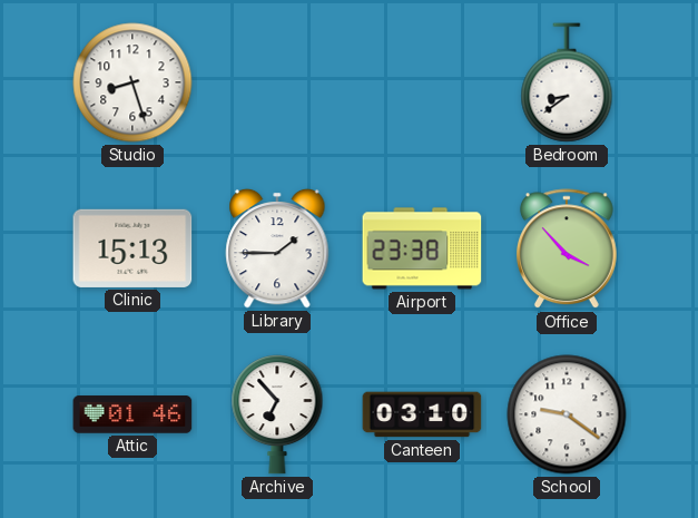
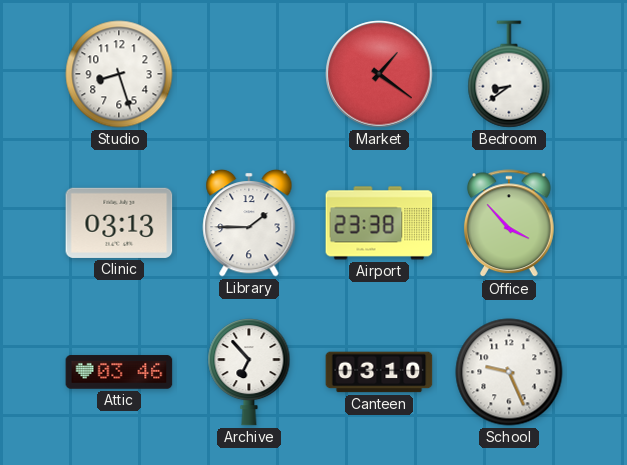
Market: none -> 1:21
Clinic: 15:13 -> 03:13
Attic: 01:46 -> 03:46
School: 9:21 -> 9:26
